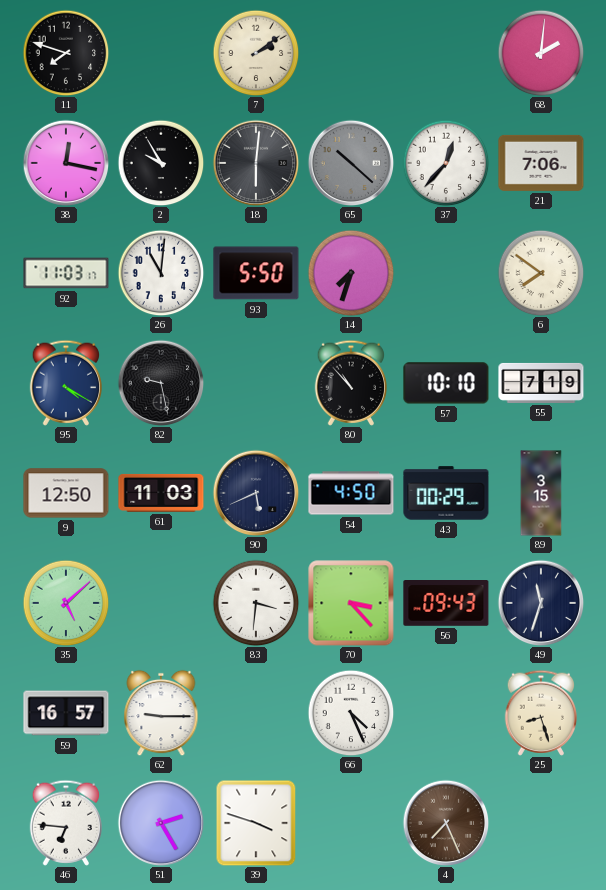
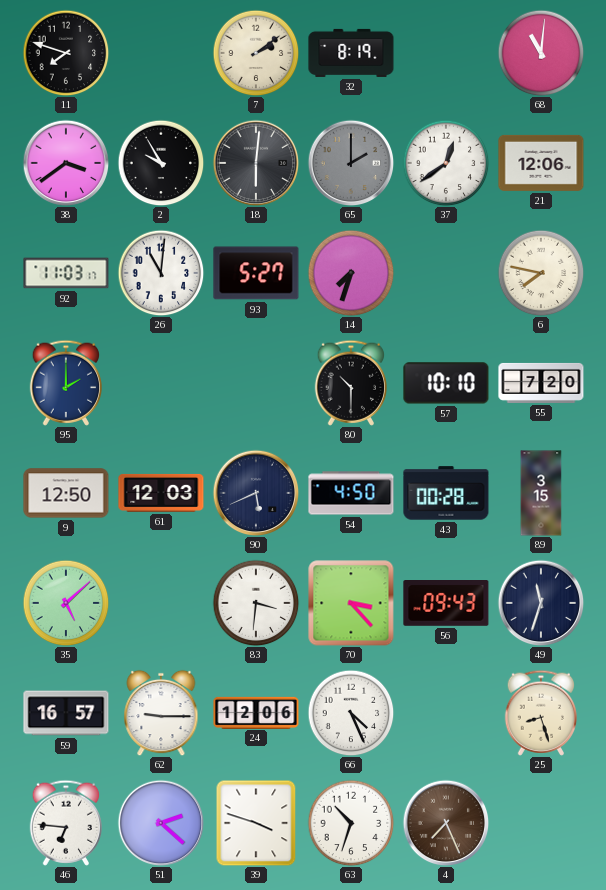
32: none -> 8:19
68: 2:01 -> 11:01
38: 12:17 -> 3:39
65: 10:22 -> 2:00
37: 12:37 -> 12:39
21: 7:06 -> 12:06
93: 5:50 -> 5:27
6: 7:51 -> 7:47
95: 4:20 -> 2:00
82: 9:28 -> none
80: 10:53 -> 10:30
55: 7:19 -> 7:20
61: 11:03 -> 12:03
43: 00:29 -> 00:28
24: none -> 12:06
51: 2:25 -> 2:22
63: none -> 10:33
